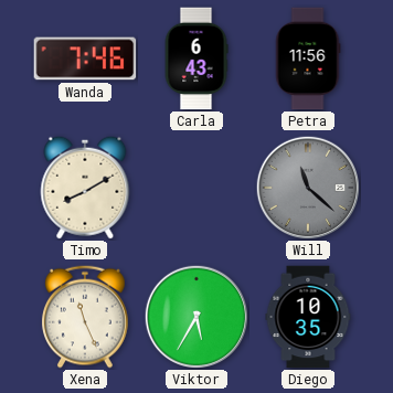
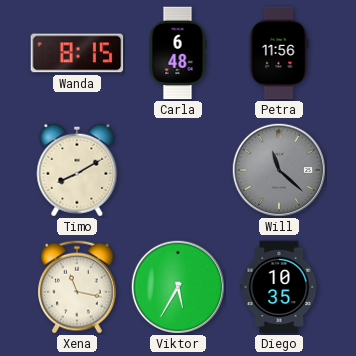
Wanda: 7:46 -> 8:15
Carla: 6:43 -> 6:48
Xena: 11:26 -> 11:17
